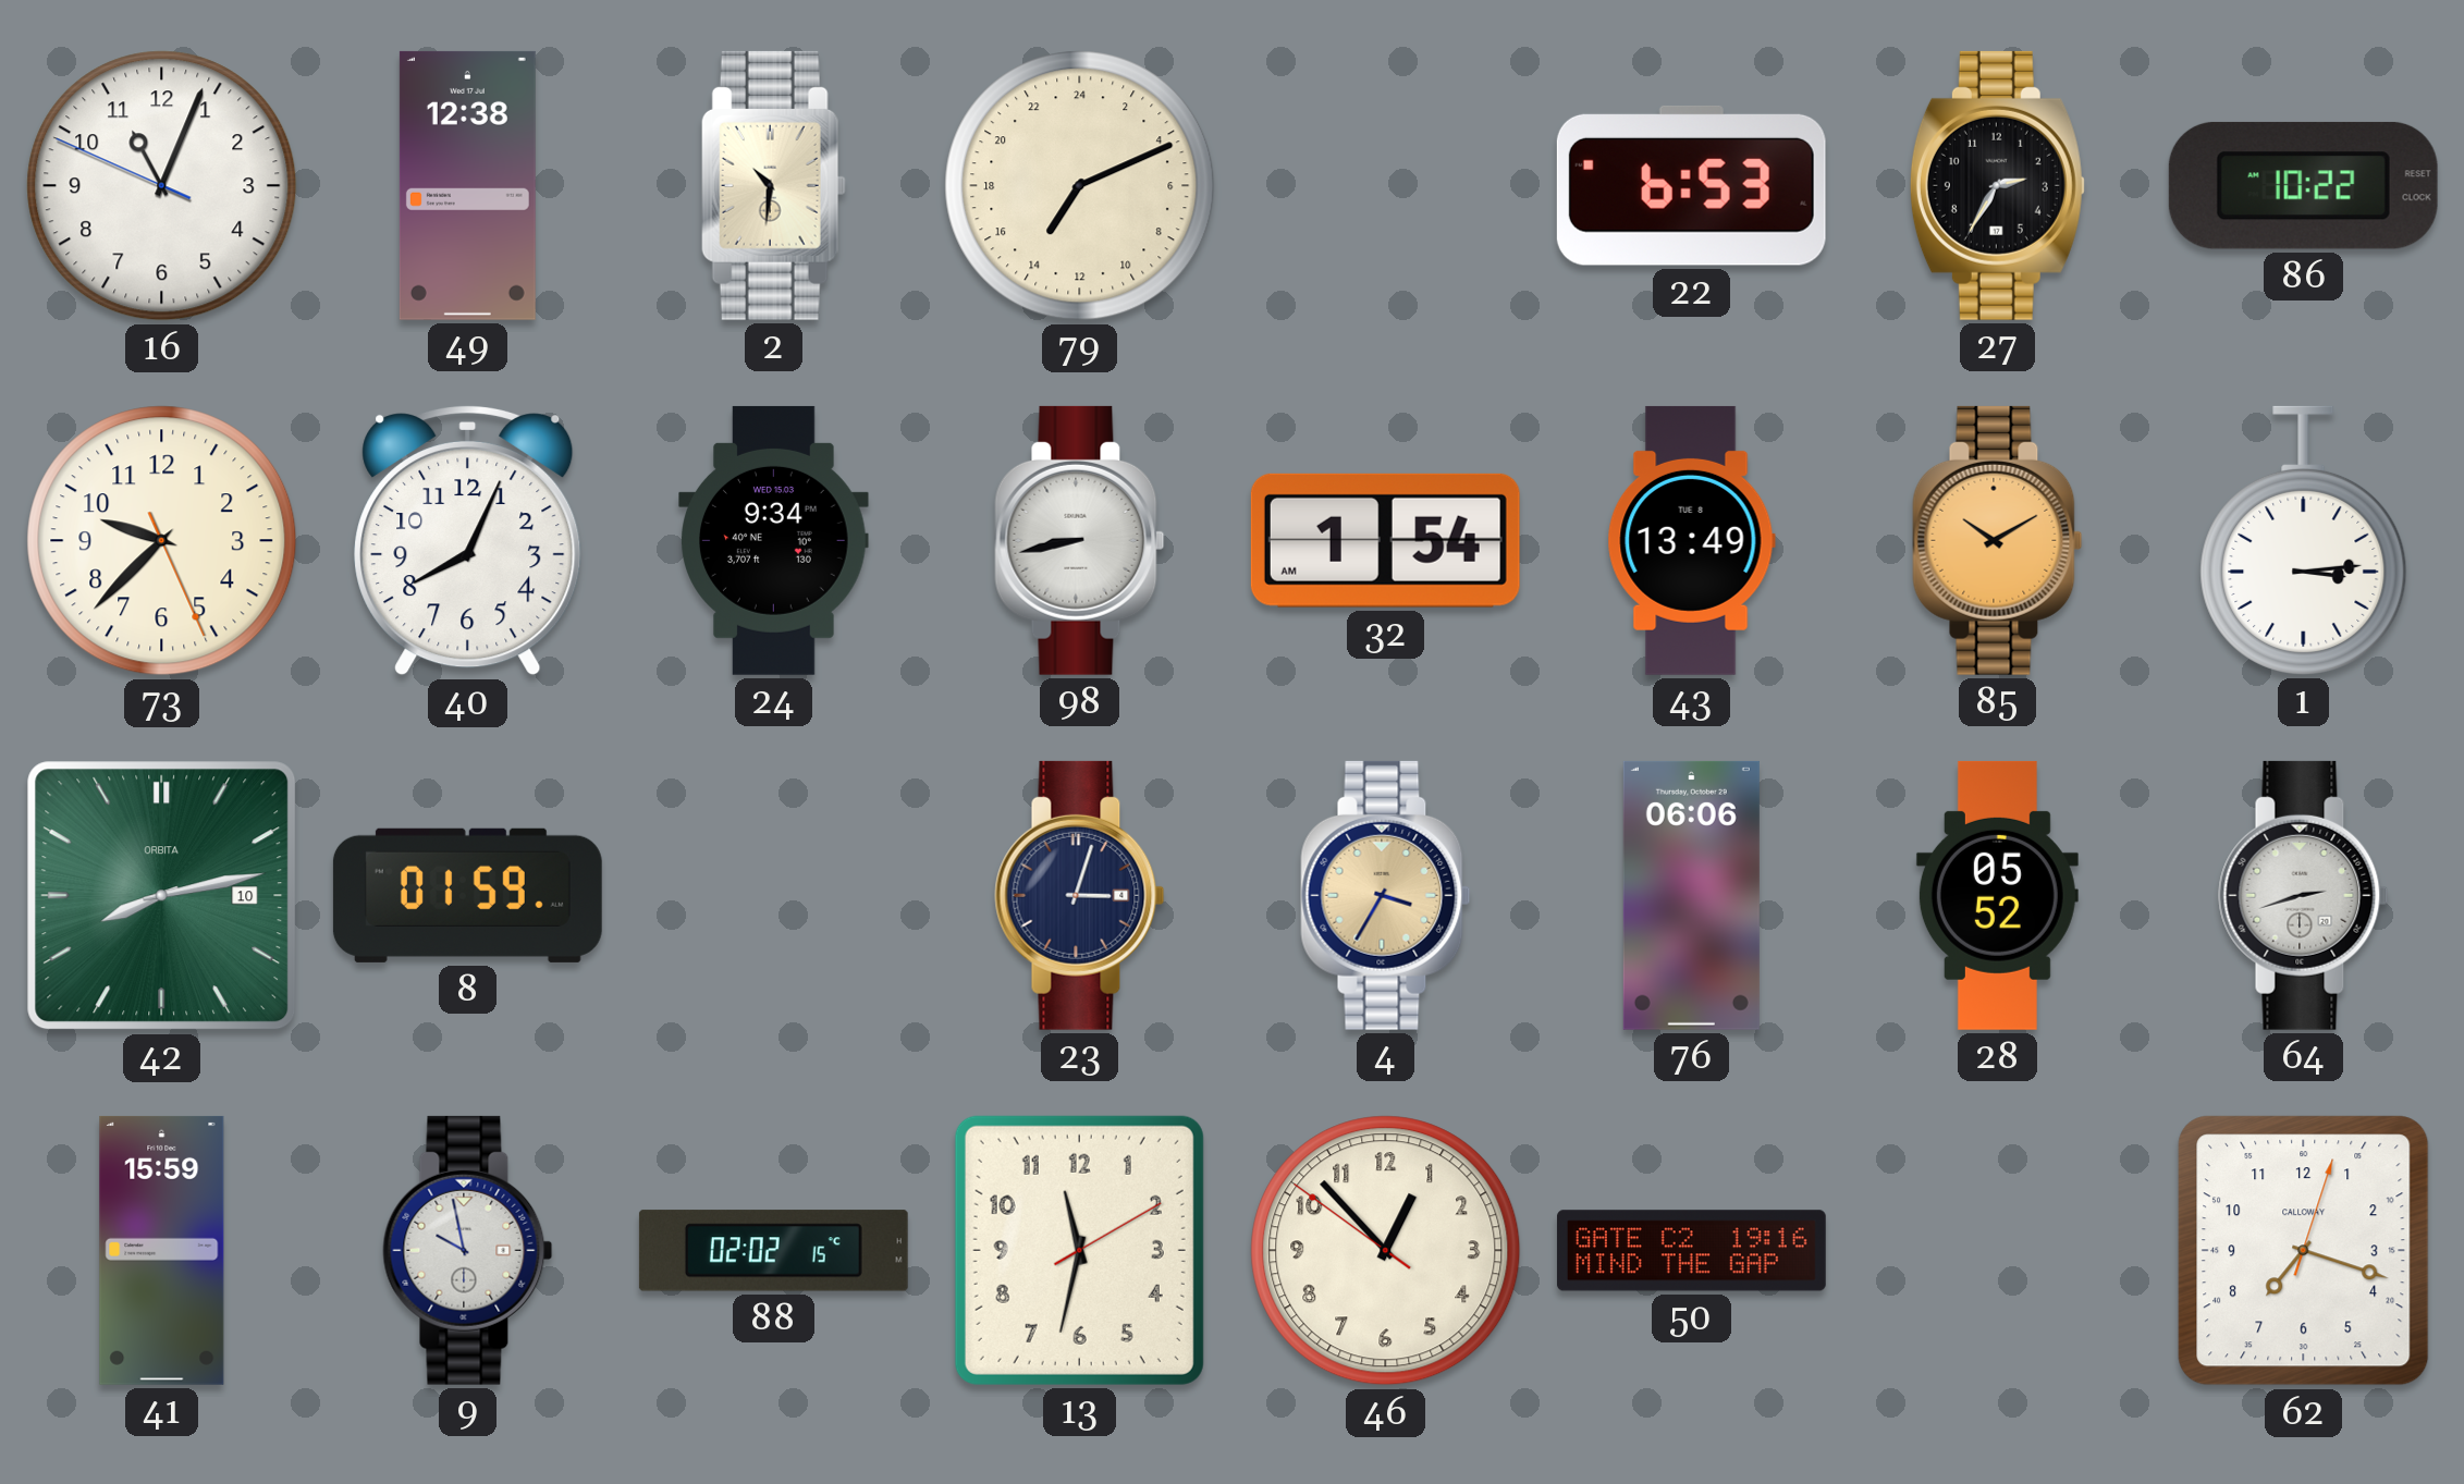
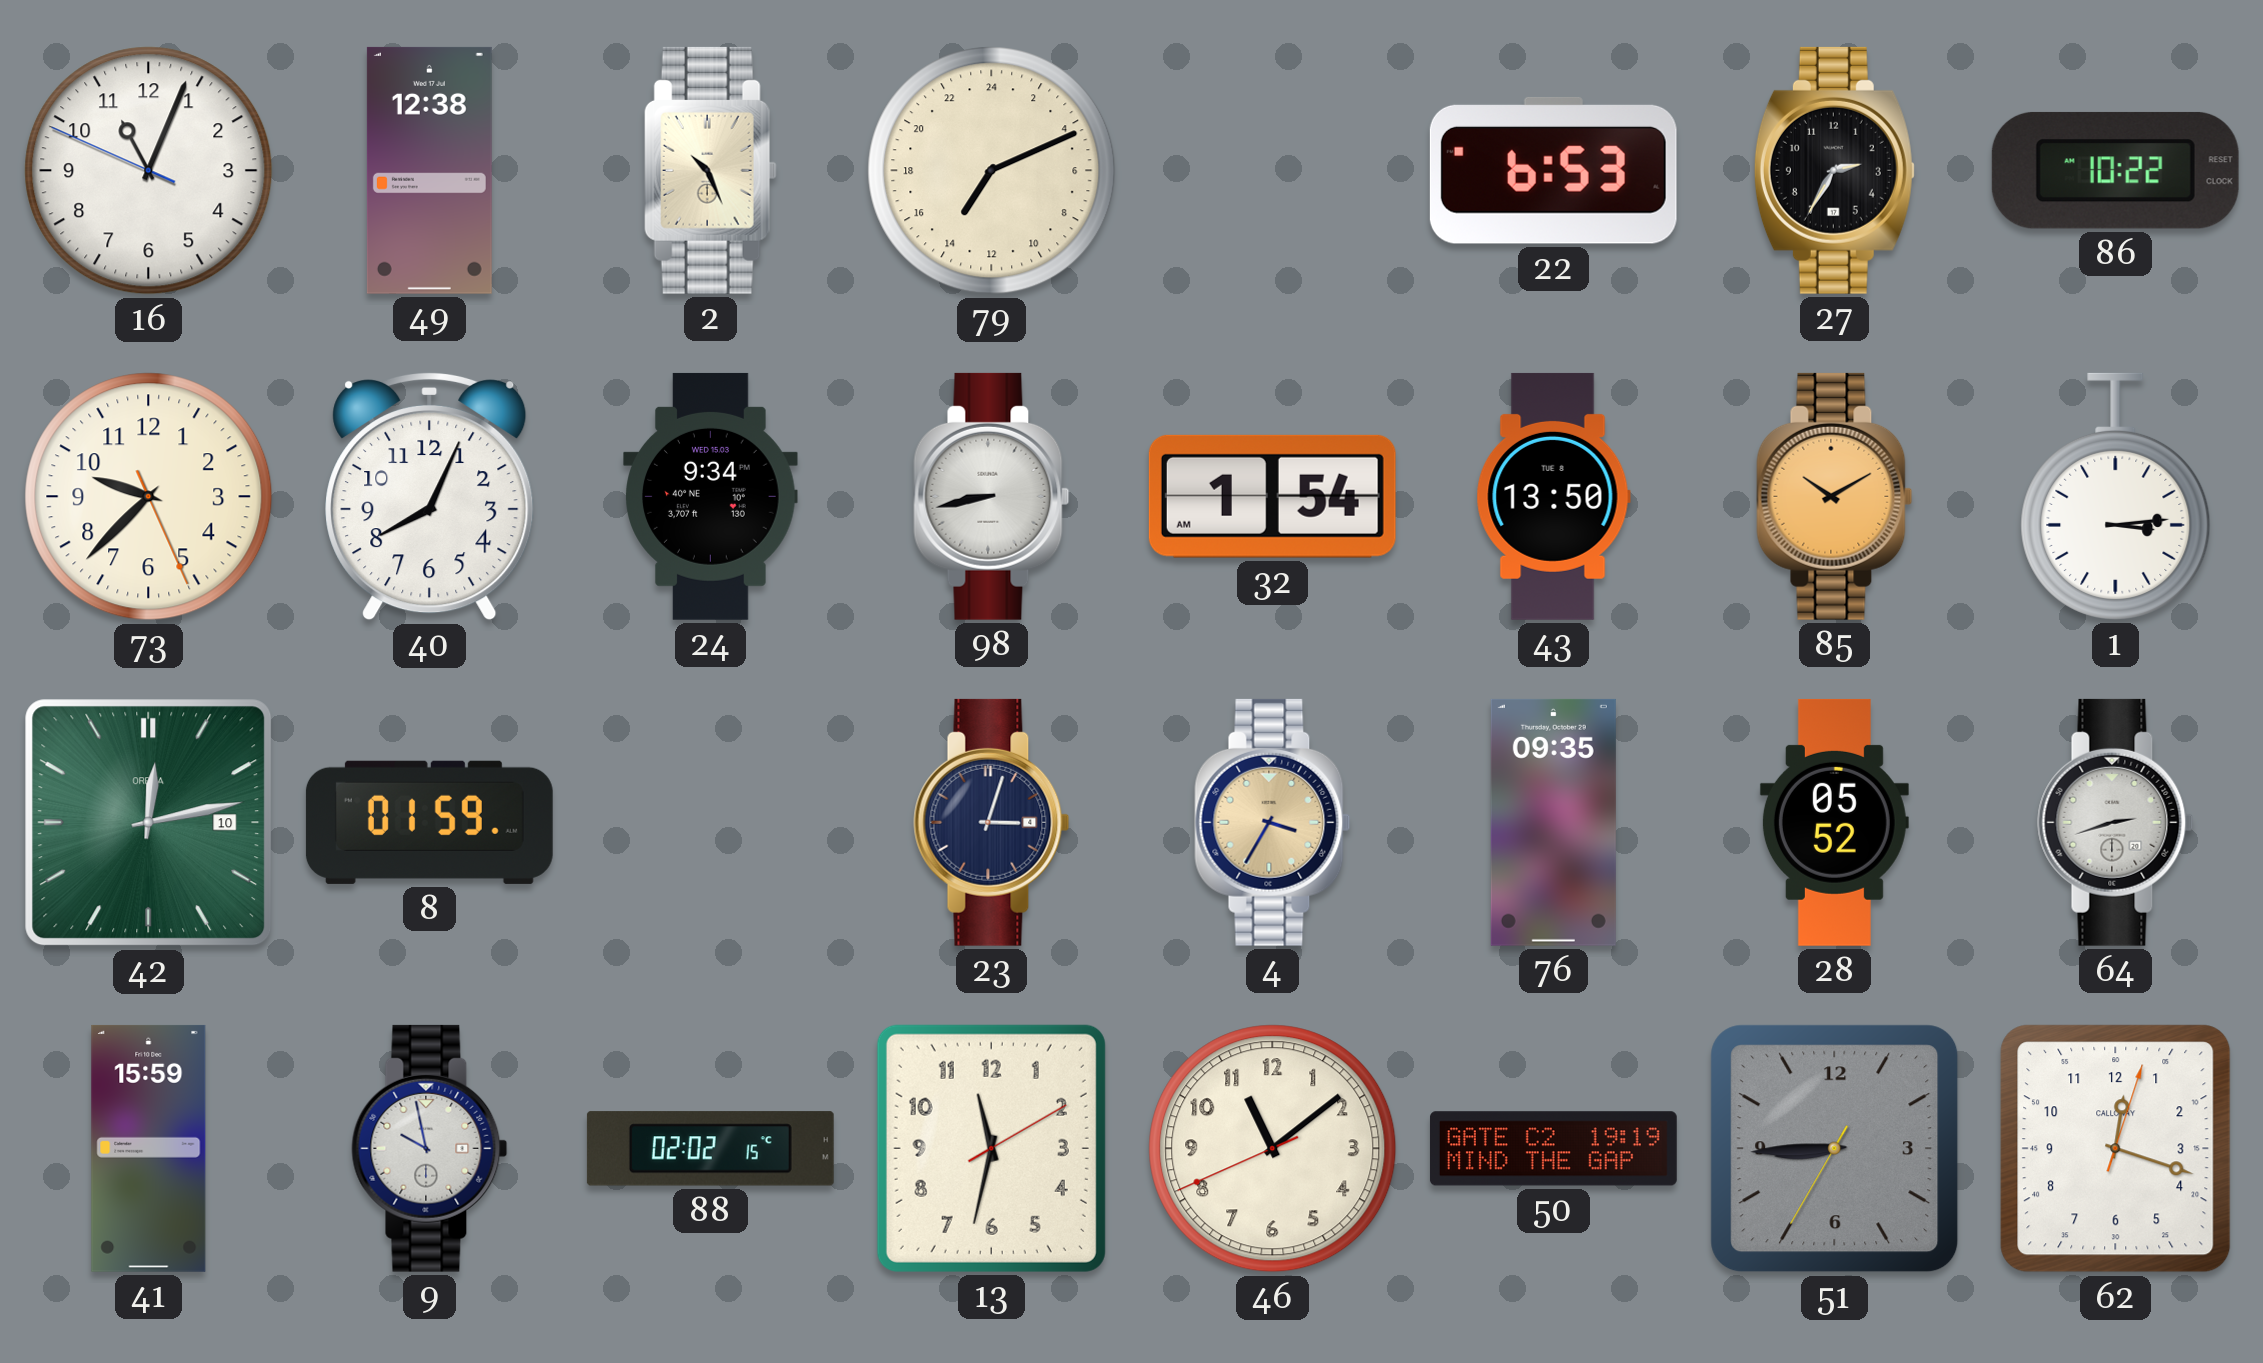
2: 10:31 -> 10:26
43: 13:49 -> 13:50
42: 8:13 -> 12:13
76: 06:06 -> 09:35
46: 12:52 -> 11:08
50: 19:16 -> 19:19
51: none -> 8:44
62: 7:18 -> 12:18
